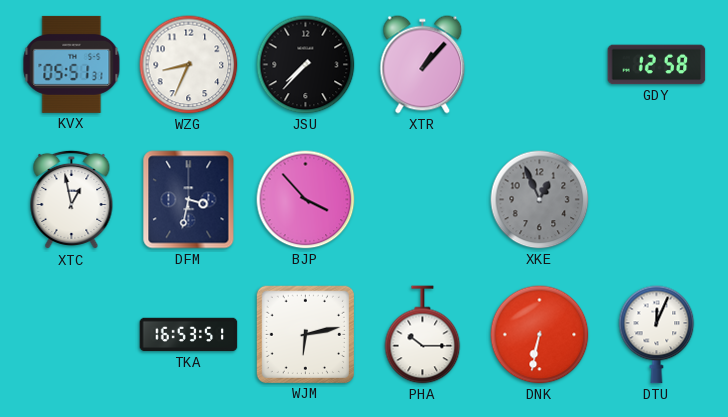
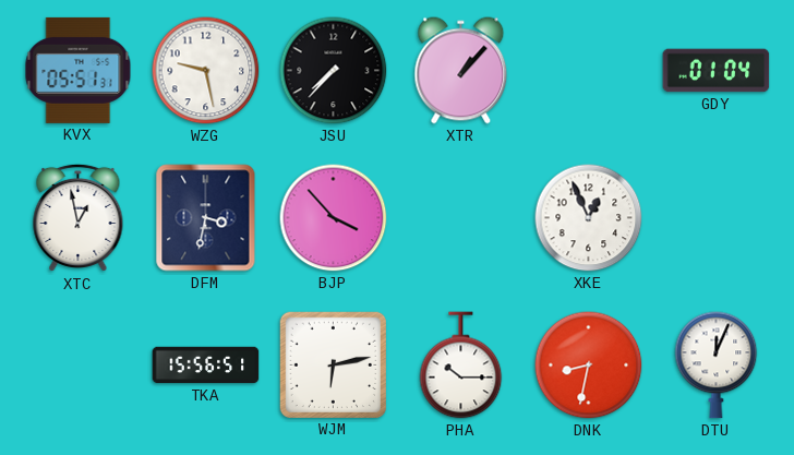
WZG: 8:34 -> 9:28
GDY: 12:58 -> 01:04
XKE dial: grey -> white
TKA: 16:53 -> 15:56
DNK: 6:32 -> 8:32
